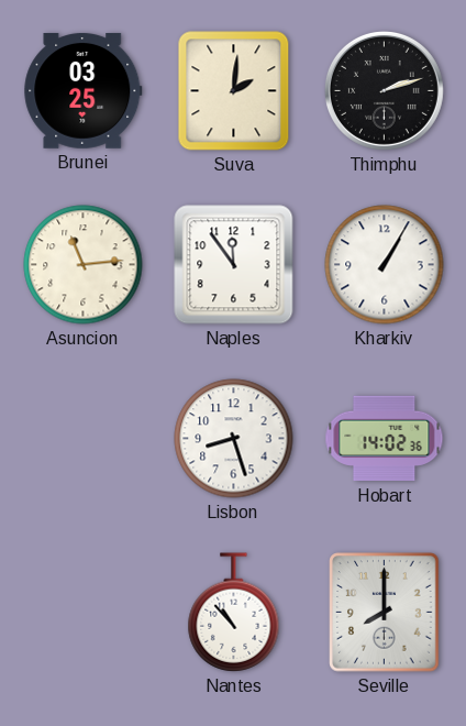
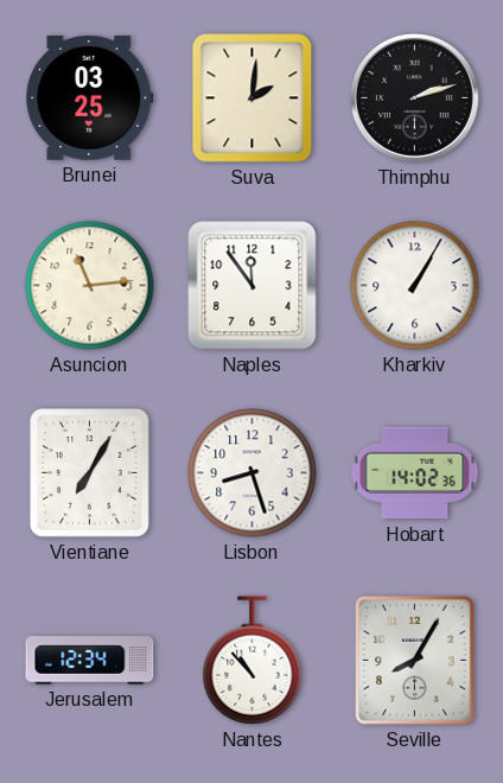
Vientiane: none -> 7:05
Jerusalem: none -> 12:34
Seville: 8:00 -> 8:05
